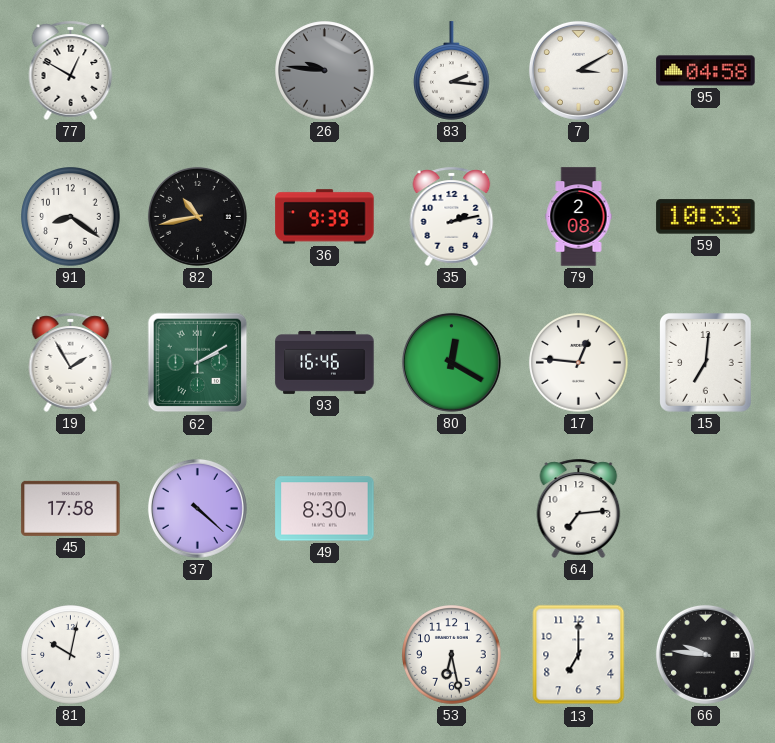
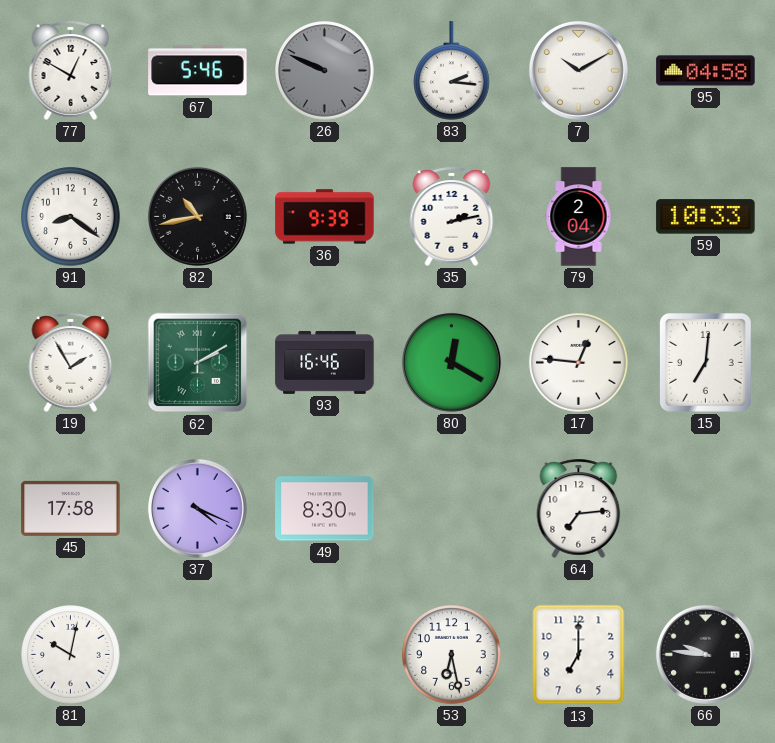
67: none -> 5:46
26: 9:46 -> 9:49
7: 3:10 -> 10:10
79: 2:08 -> 2:04
37: 4:22 -> 4:19
